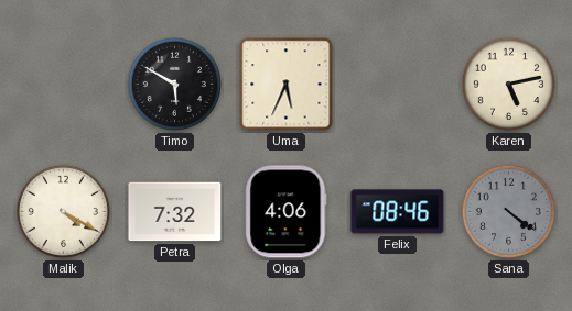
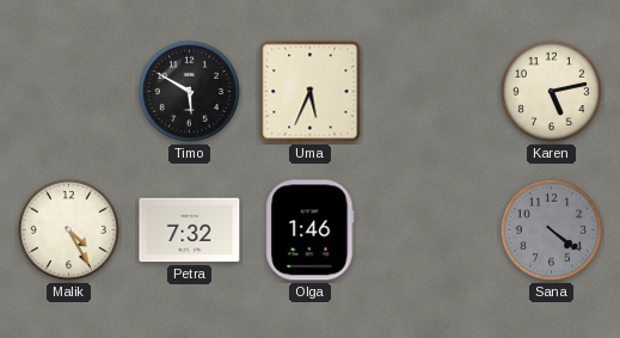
Malik: 4:20 -> 4:25
Olga: 4:06 -> 1:46
Felix: 08:46 -> none
